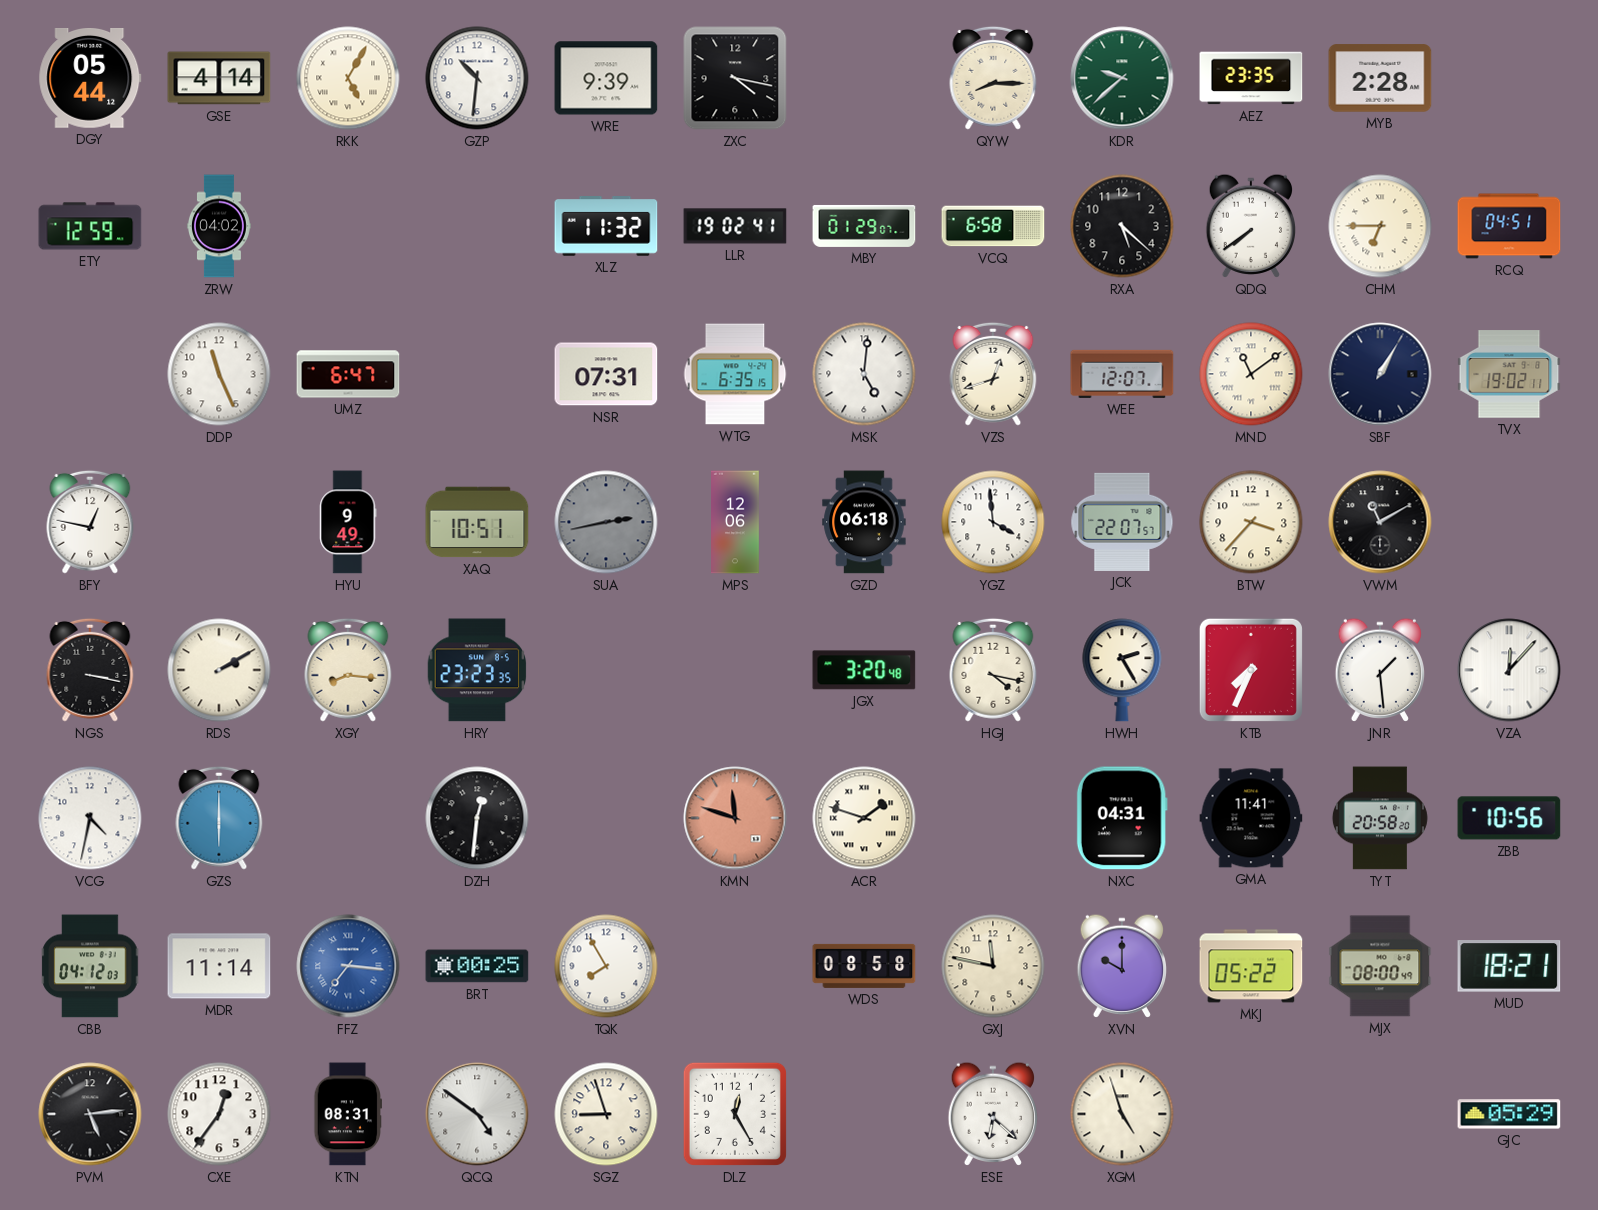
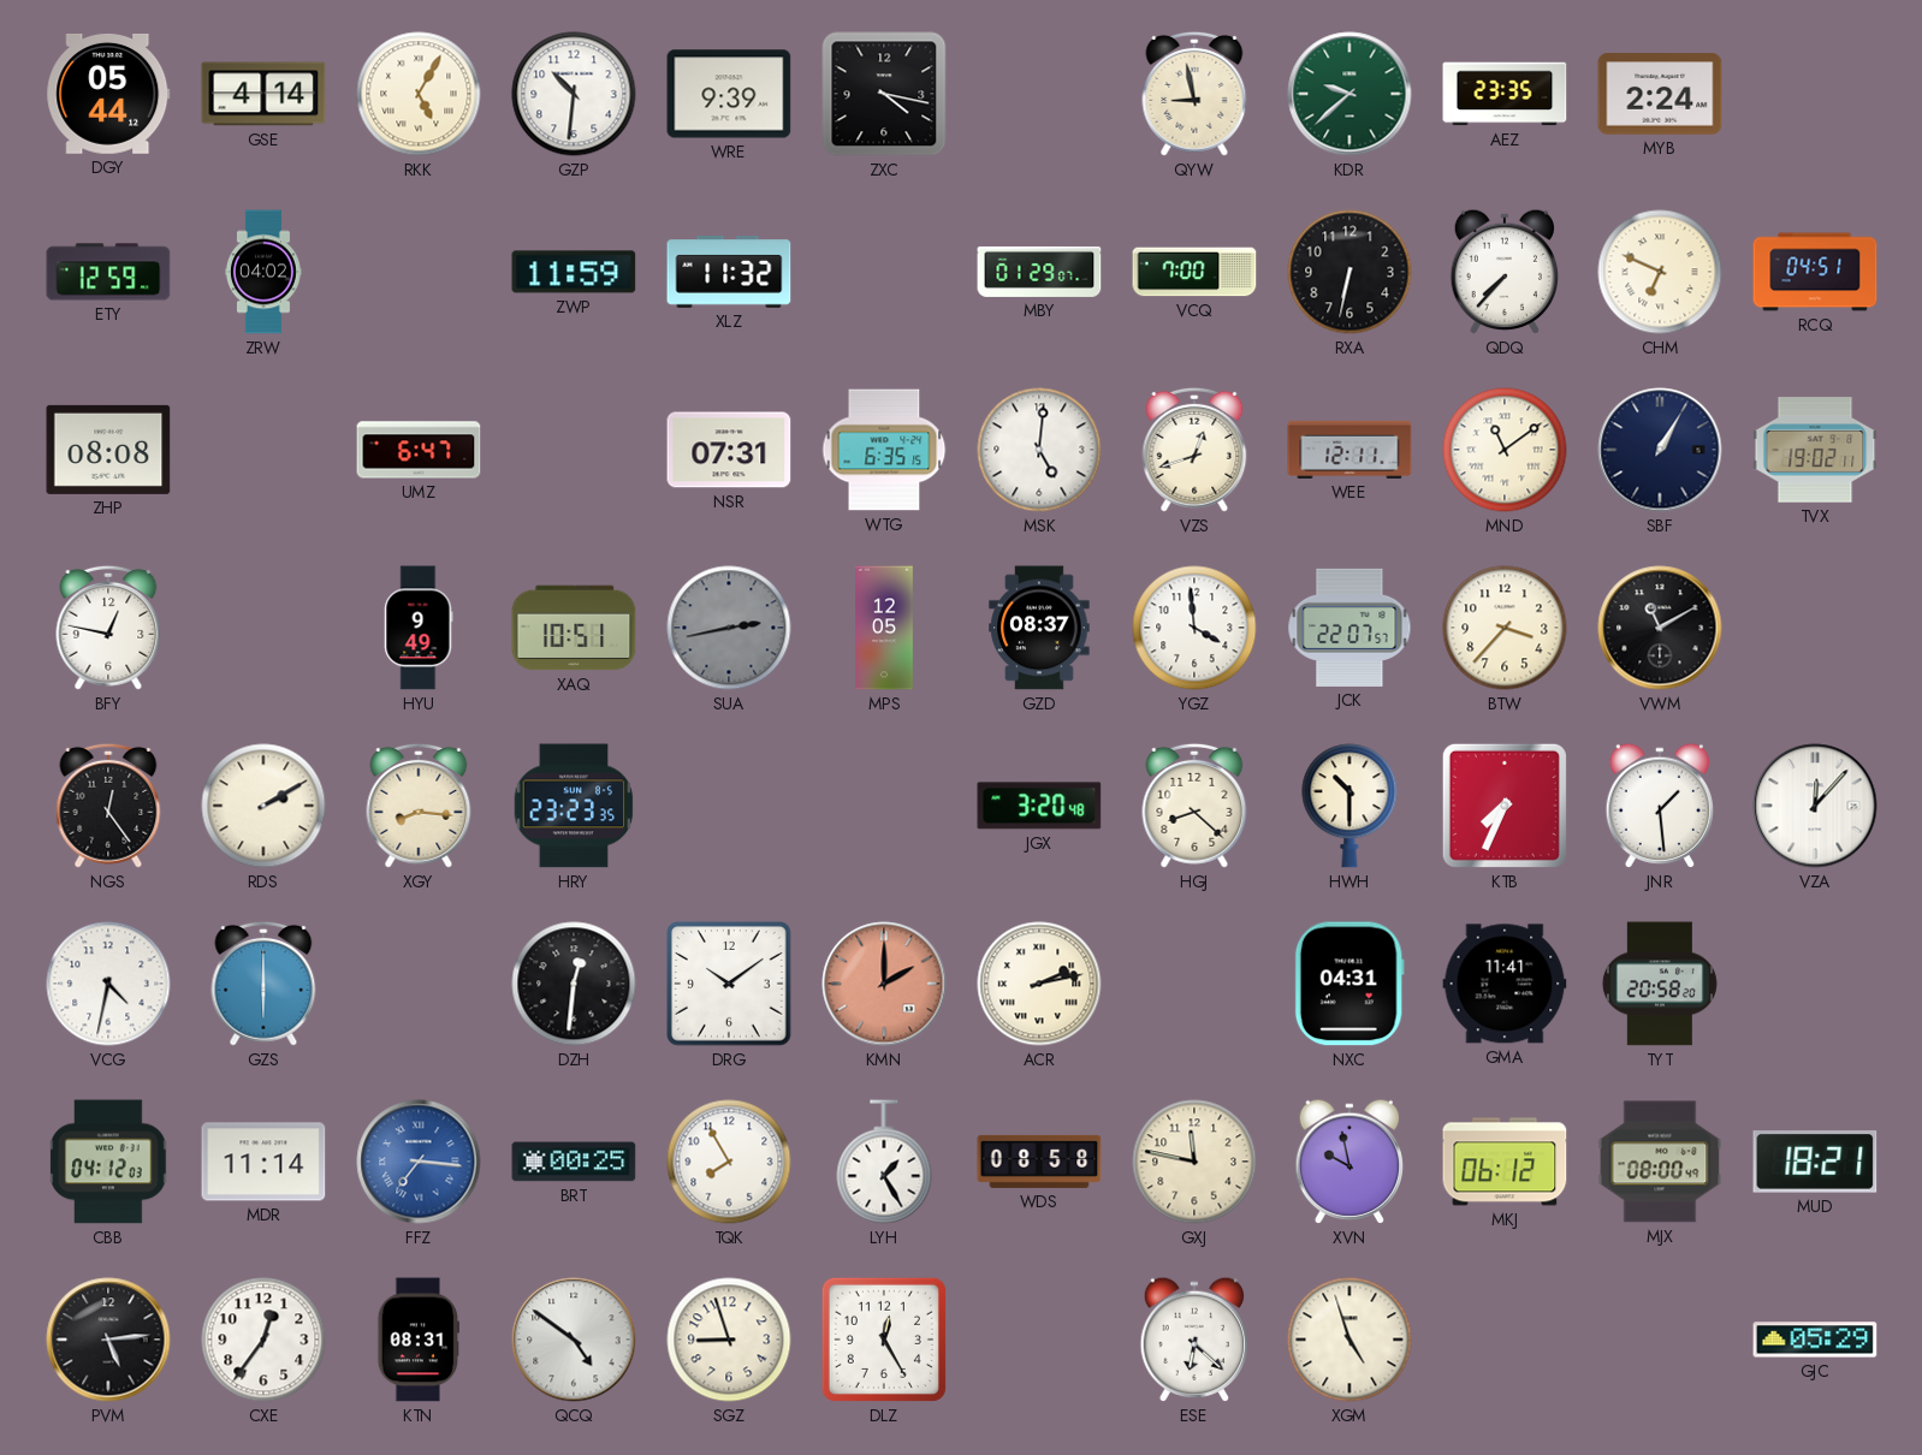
QYW: 8:15 -> 8:58
MYB: 2:28 -> 2:24
ZWP: none -> 11:59
LLR: 19:02 -> none
VCQ: 6:58 -> 7:00
RXA: 5:22 -> 6:32
QDQ: 7:39 -> 7:37
CHM: 6:45 -> 6:49
ZHP: none -> 08:08
DDP: 11:26 -> none
WEE: 12:07 -> 12:11
MPS: 12:06 -> 12:05
GZD: 06:18 -> 08:37
NGS: 3:17 -> 12:24
HGJ: 4:17 -> 8:22
HWH: 2:25 -> 10:30
DRG: none -> 10:09
KMN: 11:48 -> 2:00
ACR: 1:48 -> 2:13
ZBB: 10:56 -> none
LYH: none -> 1:25
XVN: 10:00 -> 9:58
MKJ: 05:22 -> 06:12
